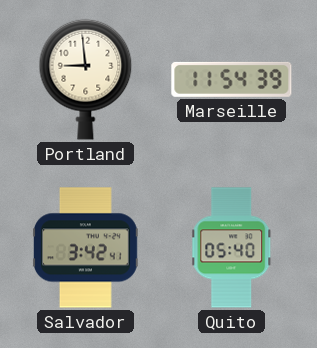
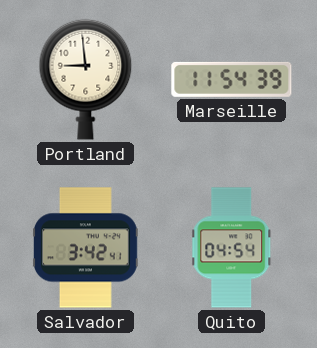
Quito: 05:40 -> 04:54
